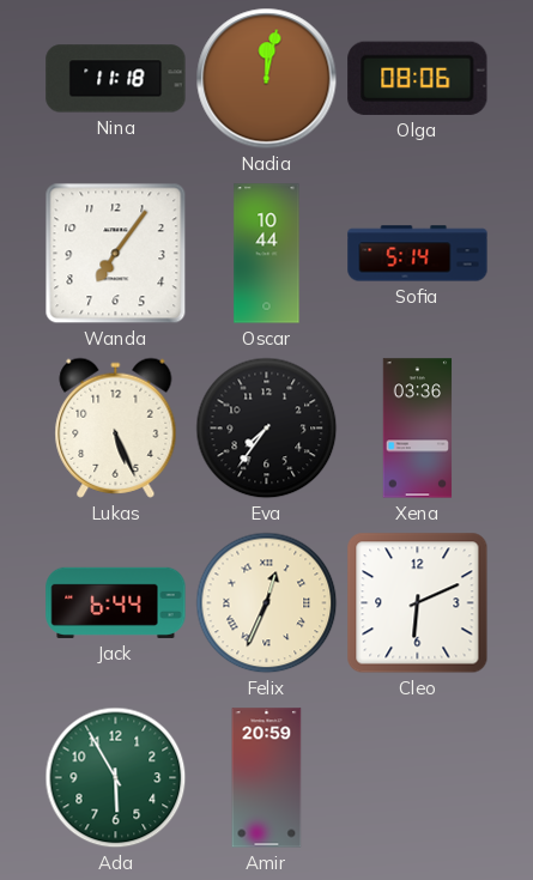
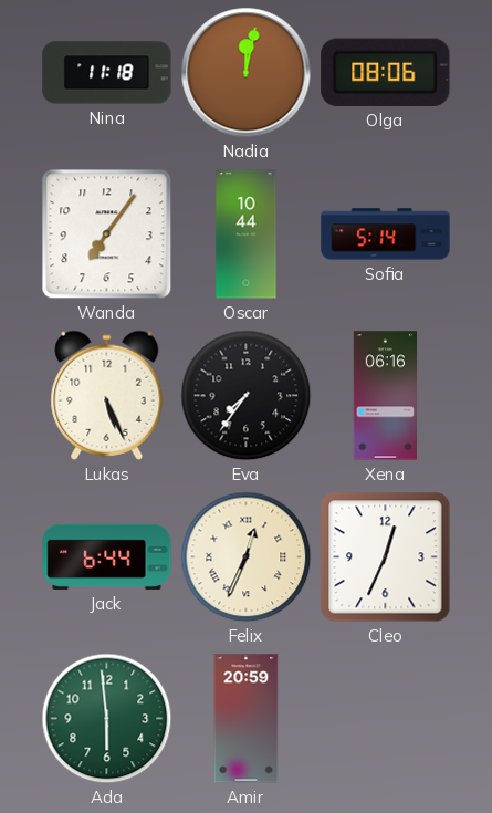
Xena: 03:36 -> 06:16
Cleo: 6:11 -> 12:34
Ada: 5:55 -> 5:59
